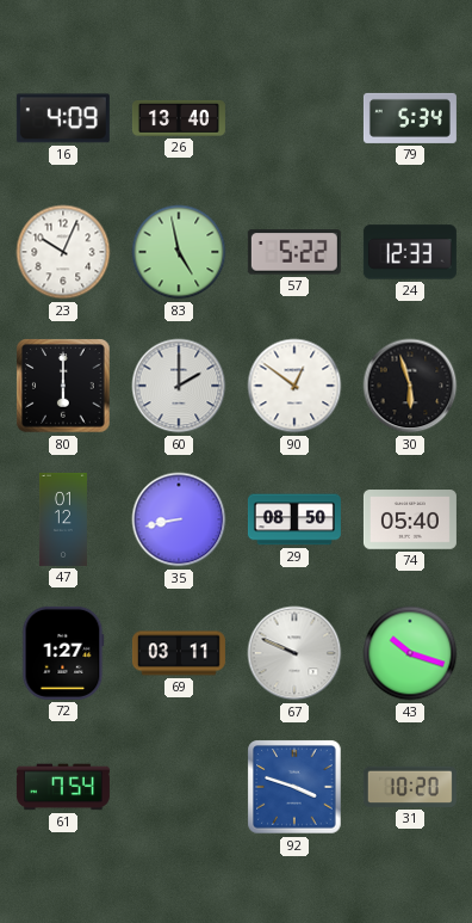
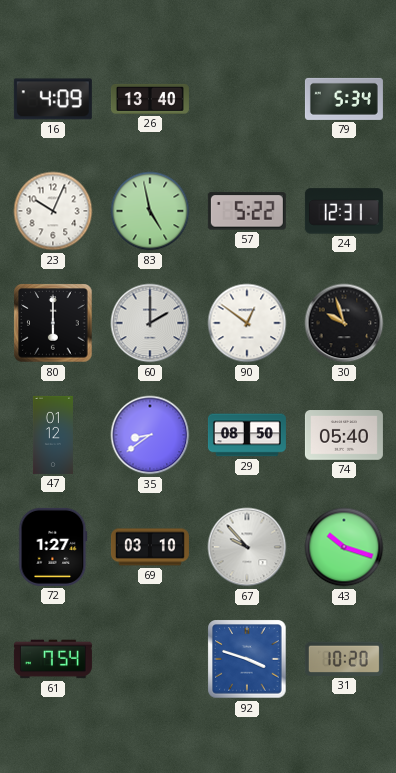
24: 12:33 -> 12:31
30: 5:57 -> 9:57
35: 8:43 -> 8:39
69: 03:11 -> 03:10
67: 9:49 -> 9:53
